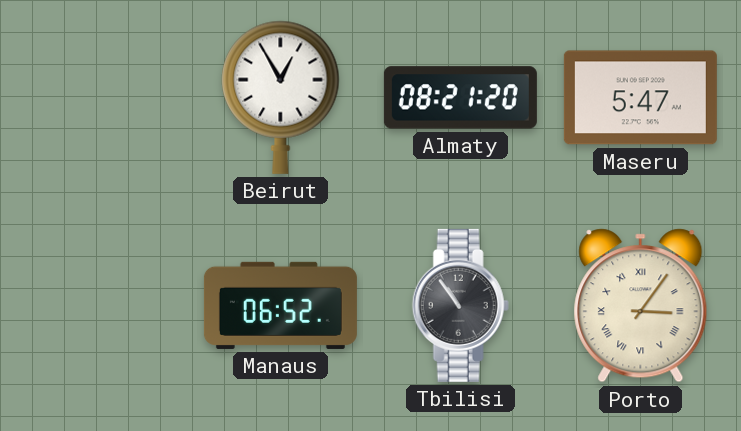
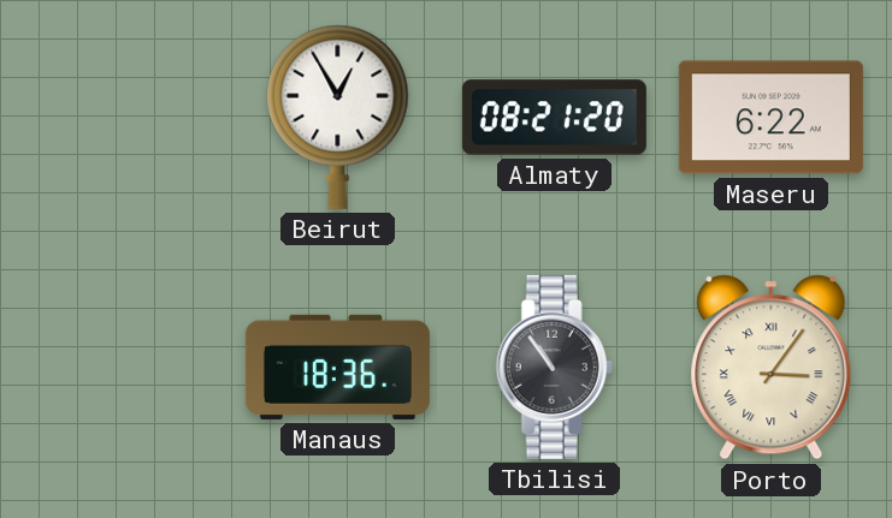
Maseru: 5:47 -> 6:22
Manaus: 06:52 -> 18:36
